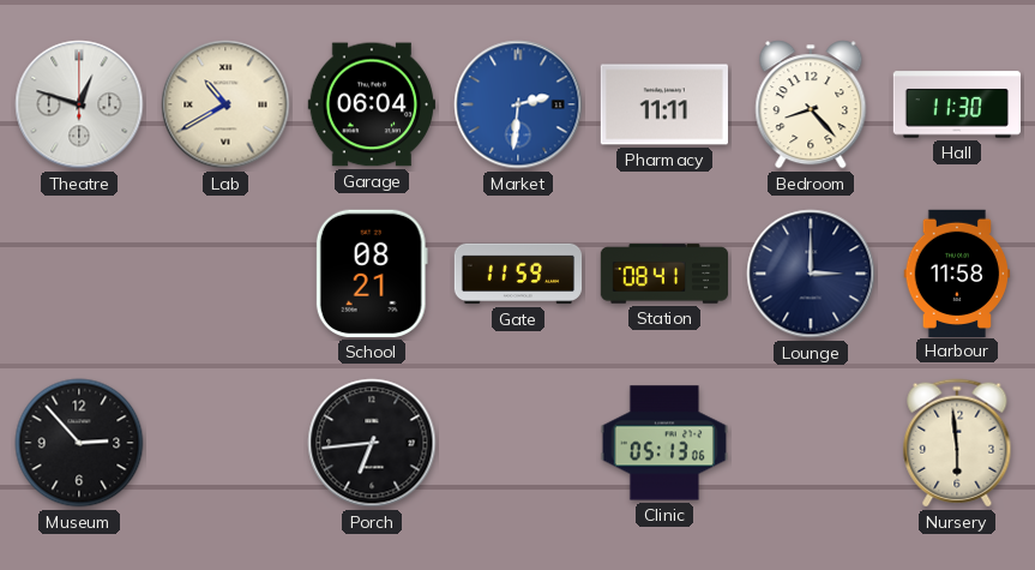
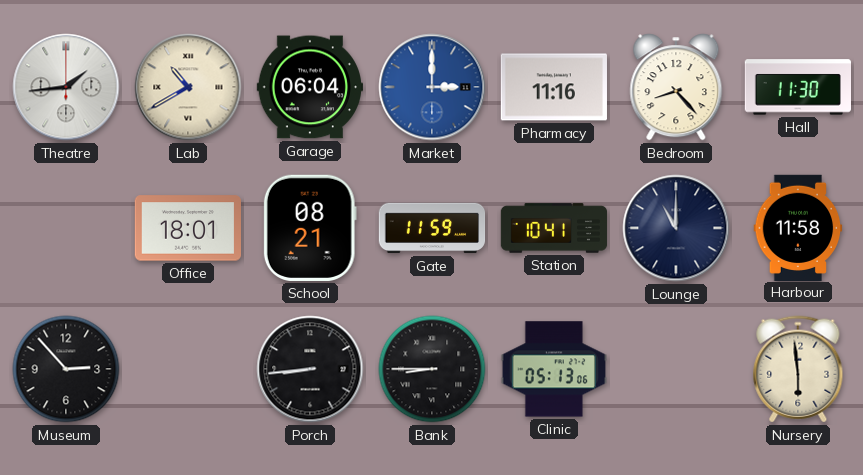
Theatre: 12:48 -> 1:44
Market: 2:31 -> 3:00
Pharmacy: 11:11 -> 11:16
Office: none -> 18:01
Station: 08:41 -> 10:41
Lounge: 3:00 -> 11:00
Porch: 6:44 -> 8:44
Bank: none -> 8:45
